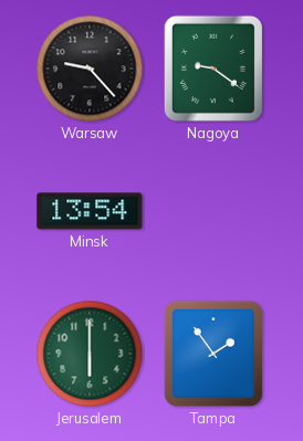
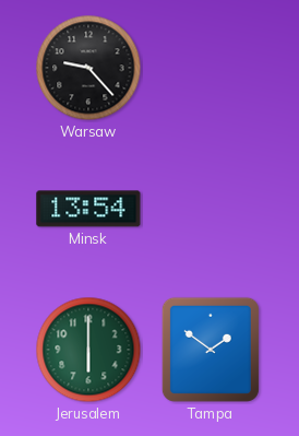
Nagoya: 9:21 -> none
Tampa: 1:54 -> 1:51
